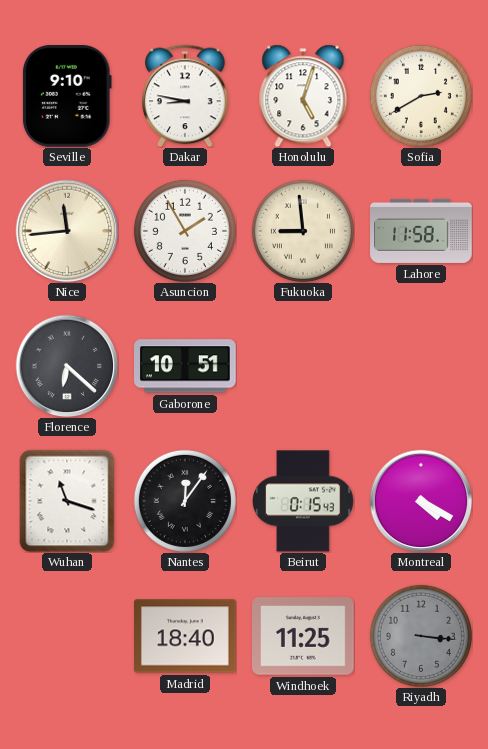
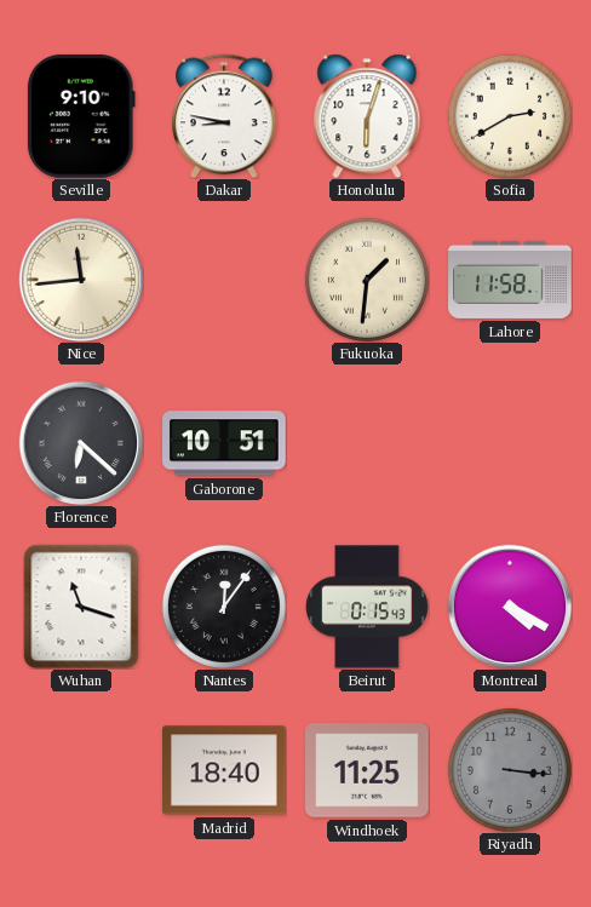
Honolulu: 5:03 -> 6:03
Asuncion: 1:55 -> none
Fukuoka: 8:59 -> 1:31
